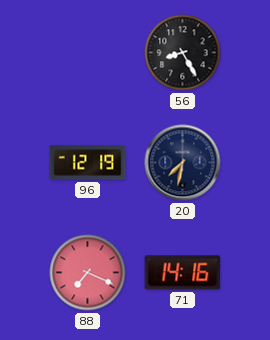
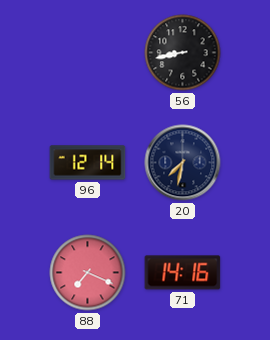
56: 8:25 -> 8:43
96: 12:19 -> 12:14
